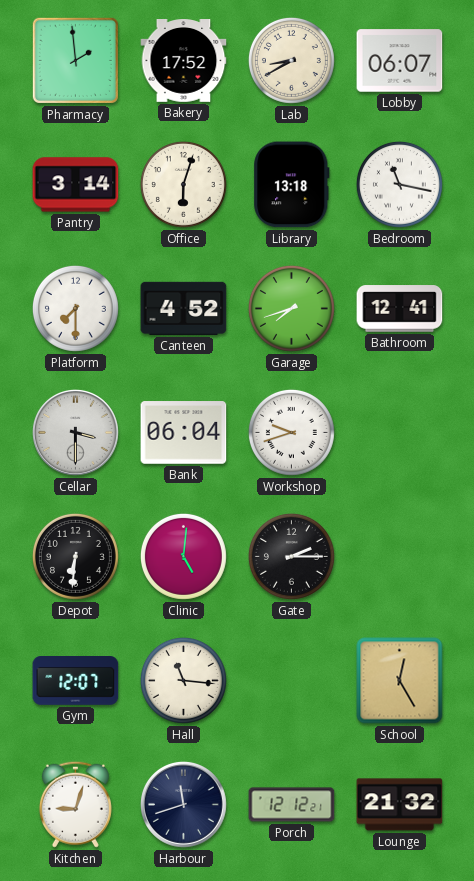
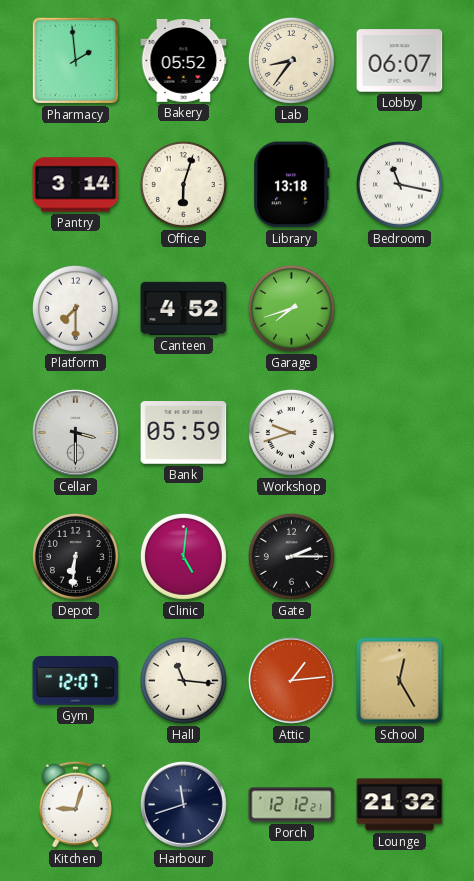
Bakery: 17:52 -> 05:52
Lab: 8:40 -> 8:36
Bathroom: 12:41 -> none
Bank: 06:04 -> 05:59
Attic: none -> 1:14
